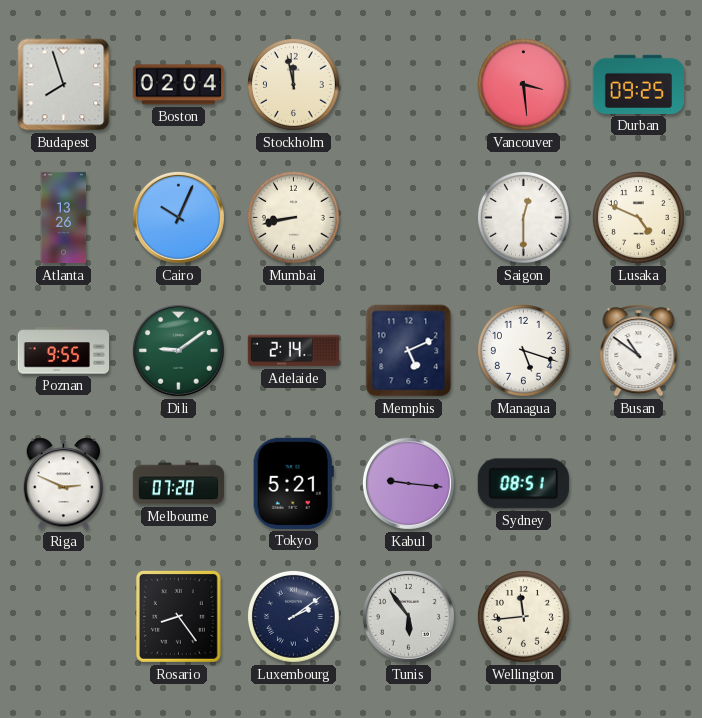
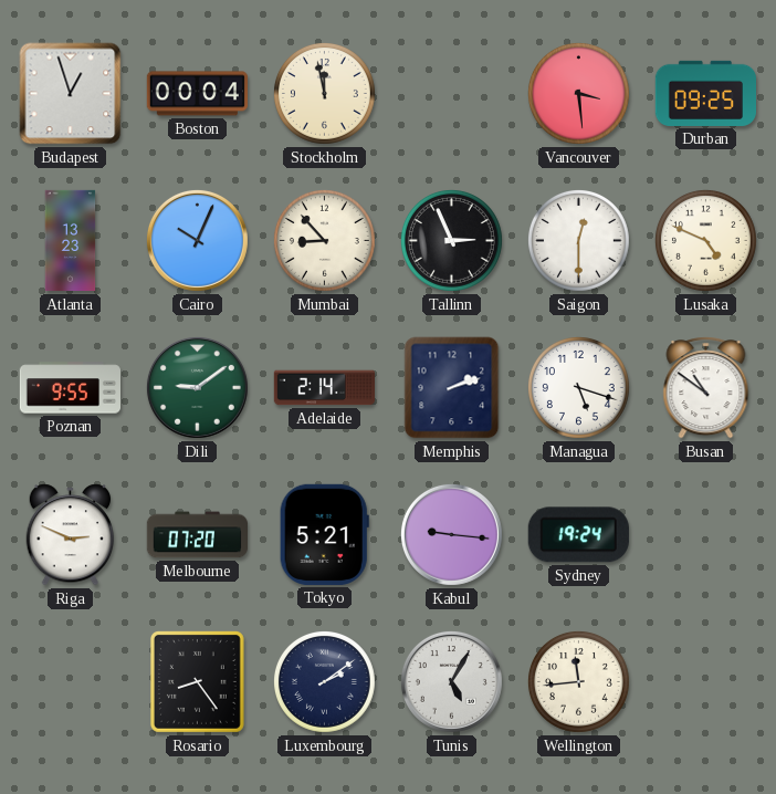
Budapest: 7:57 -> 12:57
Boston: 02:04 -> 00:04
Atlanta: 13:26 -> 13:23
Mumbai: 8:43 -> 8:53
Tallinn: none -> 2:56
Memphis: 5:11 -> 2:12
Sydney: 08:51 -> 19:24
Tunis: 5:54 -> 5:05
